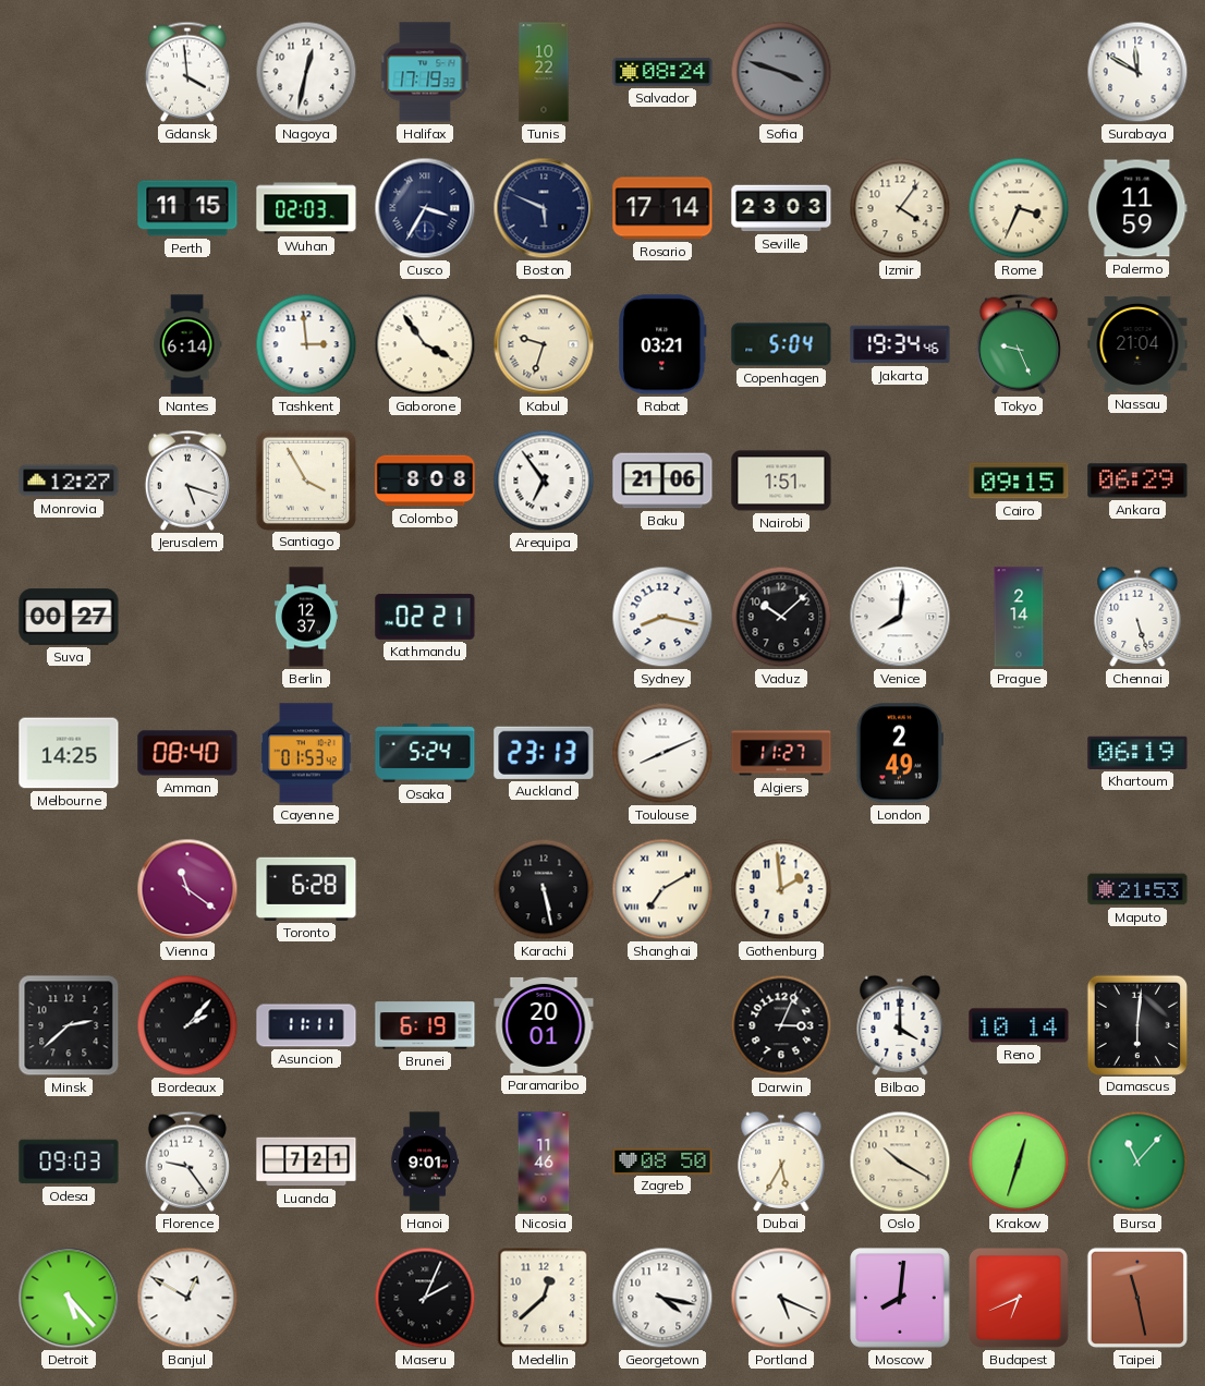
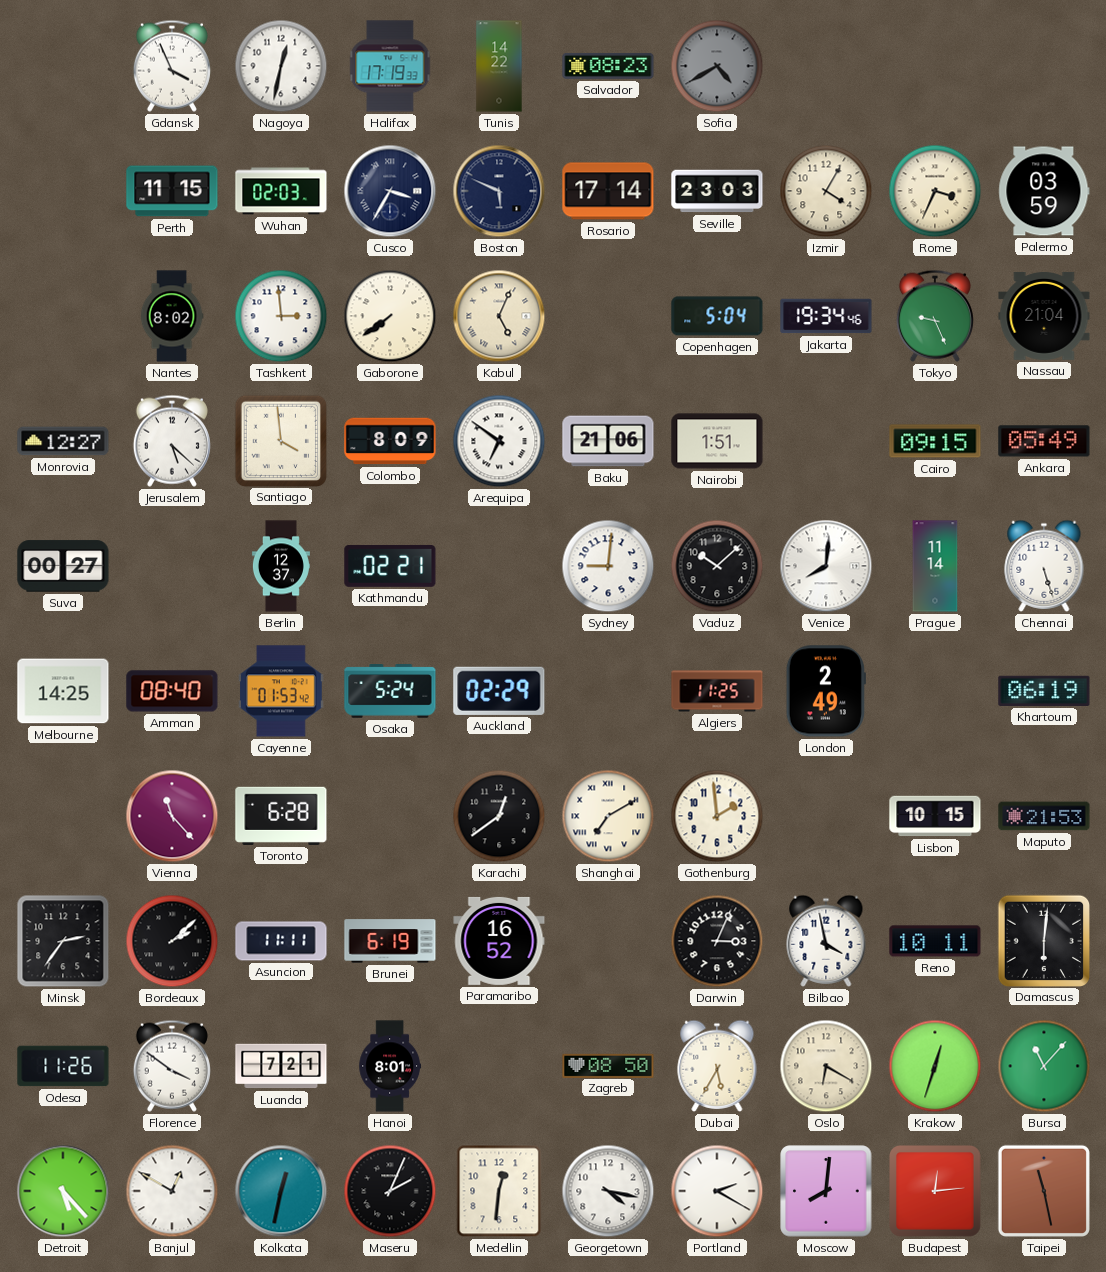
Gdansk: 3:59 -> 3:56
Tunis: 10:22 -> 14:22
Salvador: 08:24 -> 08:23
Sofia: 3:48 -> 4:40
Surabaya: 11:50 -> none
Izmir: 4:06 -> 4:05
Palermo: 11:59 -> 03:59
Nantes: 6:14 -> 8:02
Gaborone: 3:54 -> 7:39
Kabul: 9:33 -> 5:04
Rabat: 03:21 -> none
Jerusalem: 5:18 -> 5:22
Santiago: 3:55 -> 3:59
Colombo: 8:08 -> 8:09
Arequipa: 6:54 -> 6:51
Ankara: 06:29 -> 05:49
Sydney: 8:17 -> 9:01
Prague: 2:14 -> 11:14
Auckland: 23:13 -> 02:29
Toulouse: 8:11 -> none
Algiers: 11:27 -> 11:25
Vienna: 11:21 -> 11:23
Karachi: 5:28 -> 12:39
Lisbon: none -> 10:15
Minsk: 2:38 -> 2:36
Bordeaux: 2:07 -> 2:08
Paramaribo: 20:01 -> 16:52
Bilbao: 4:00 -> 3:58
Reno: 10:14 -> 10:11
Odesa: 09:03 -> 11:26
Florence: 9:24 -> 3:51
Hanoi: 9:01 -> 8:01
Nicosia: 11:46 -> none
Oslo: 10:20 -> 6:20
Kolkata: none -> 12:32
Medellin: 12:38 -> 12:31
Portland: 5:19 -> 2:20
Budapest: 6:41 -> 12:14
